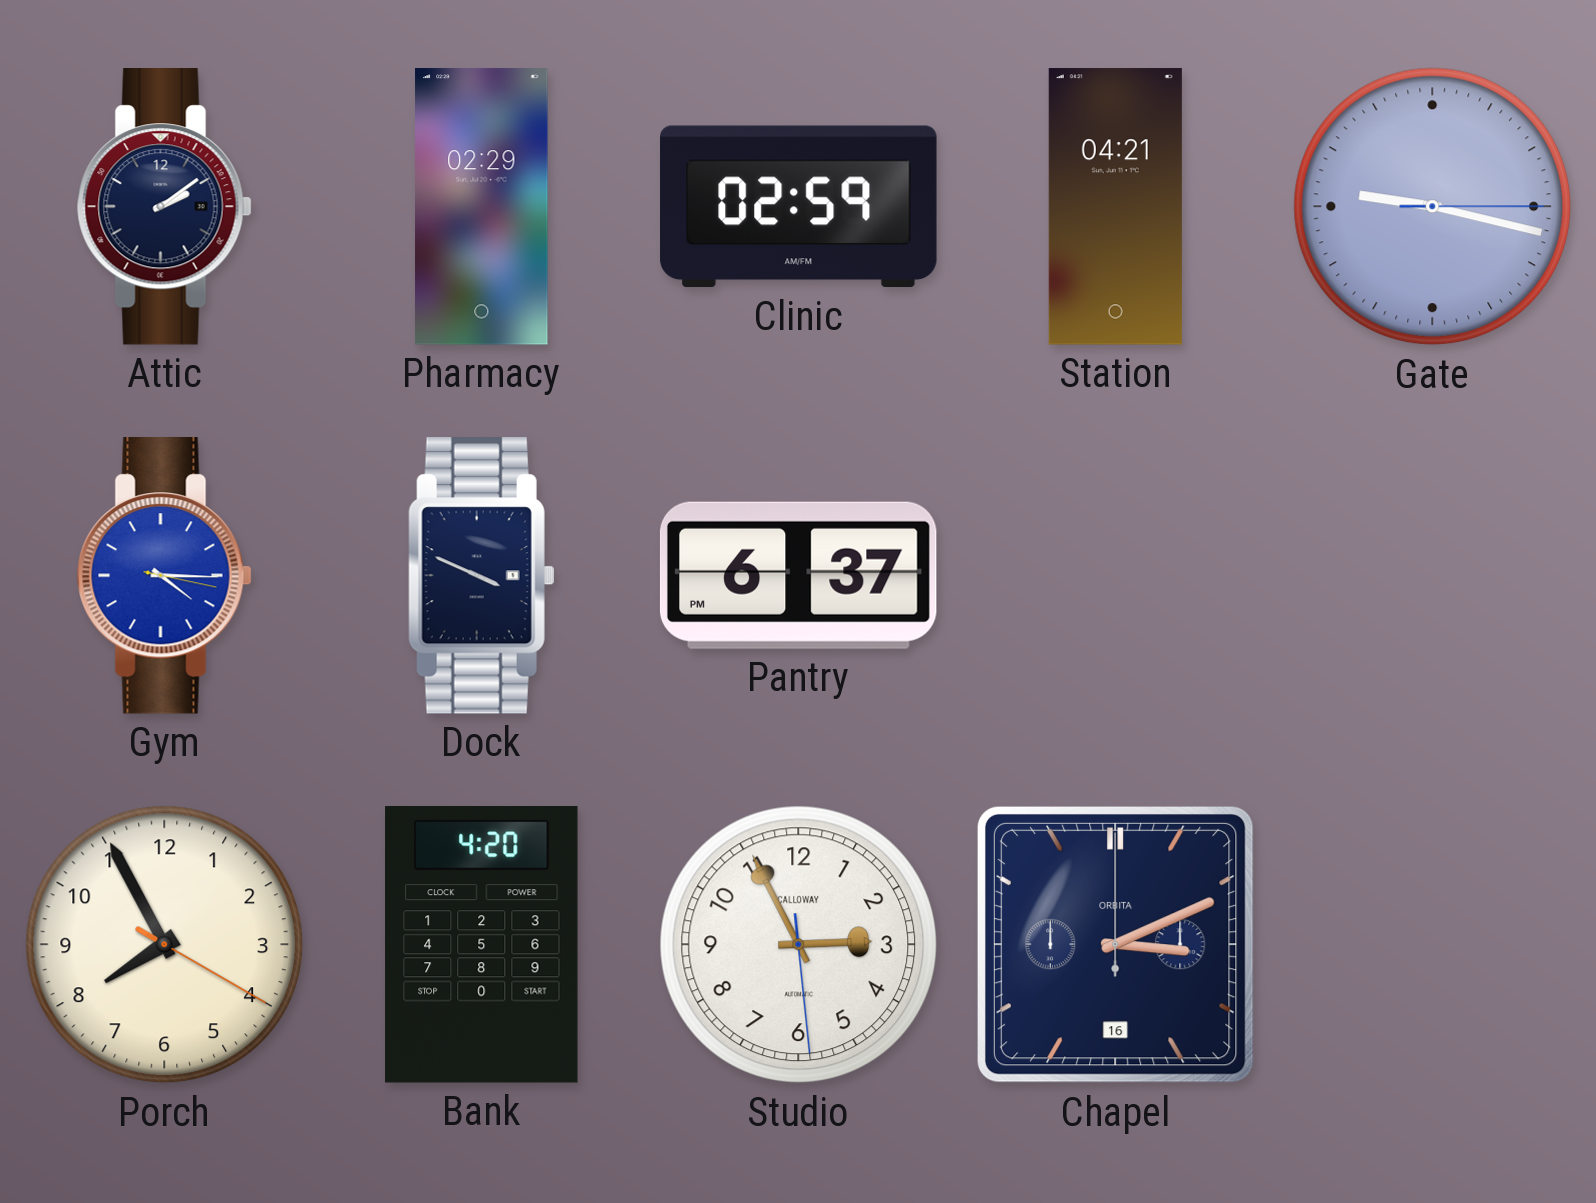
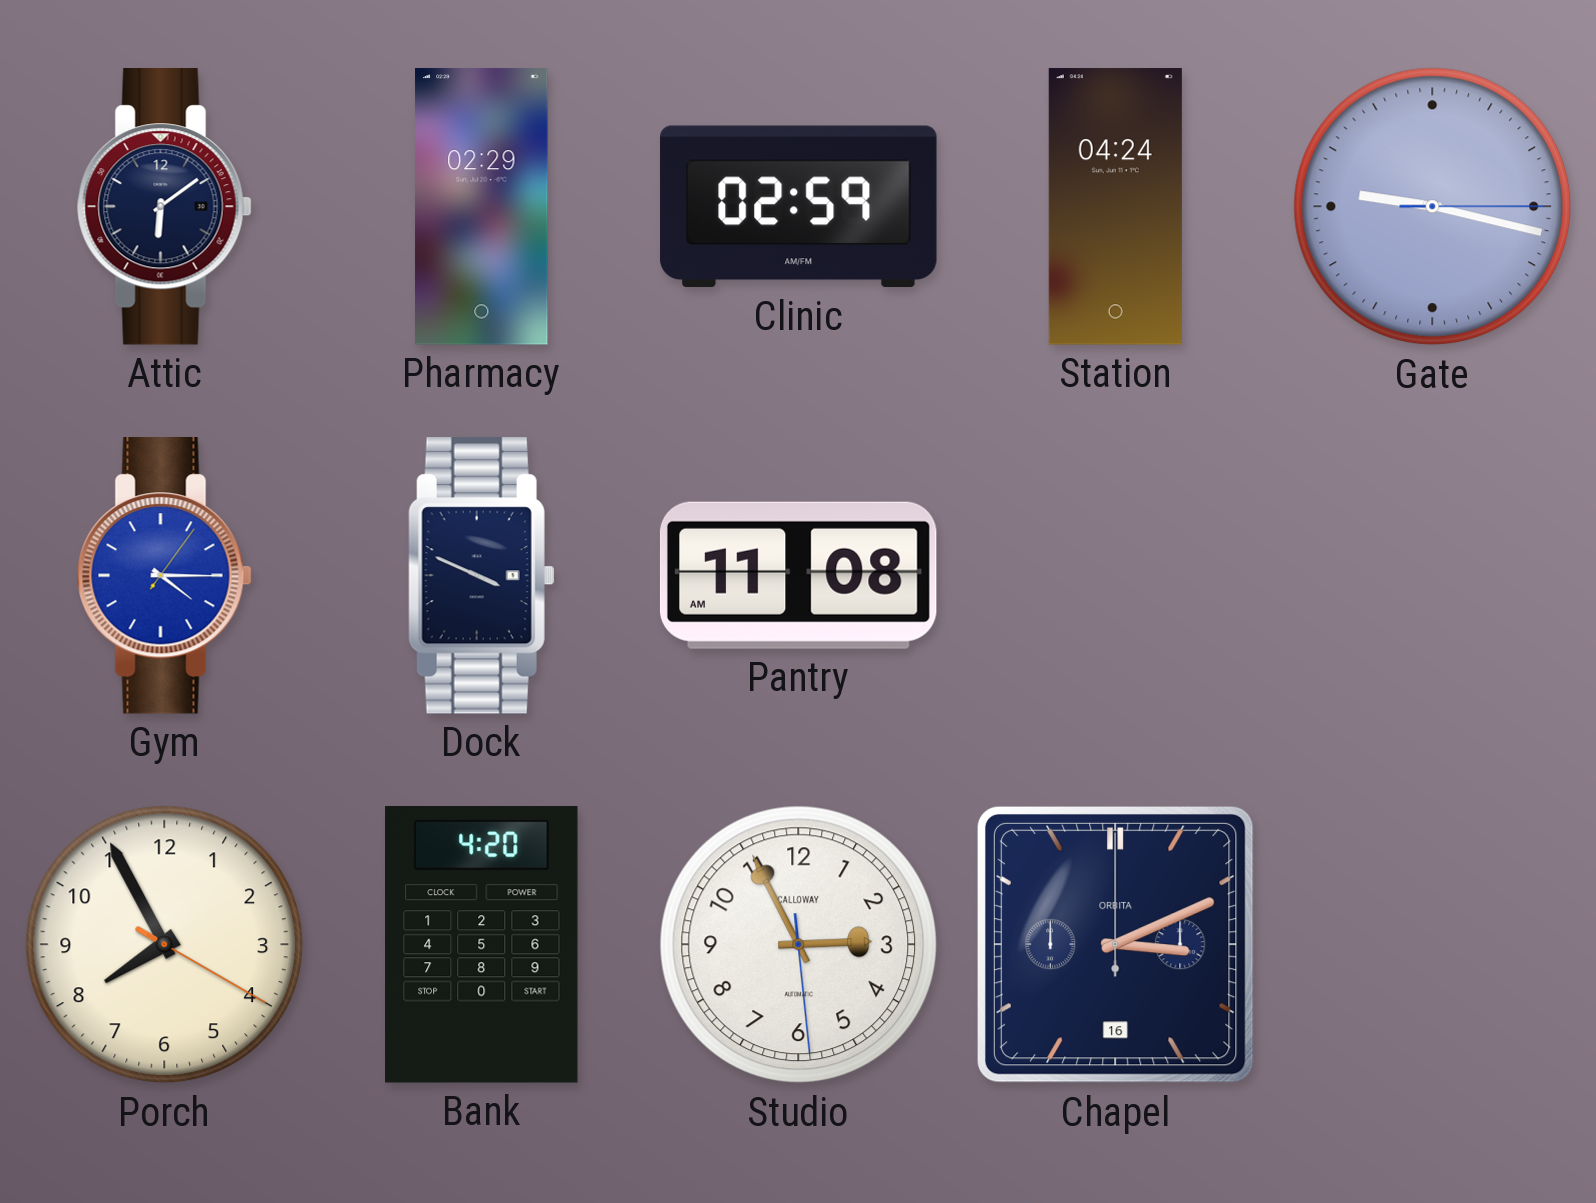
Attic: 2:09 -> 6:09
Station: 04:21 -> 04:24
Gym: 4:15:17 -> 4:15:06
Pantry: 6:37 -> 11:08
